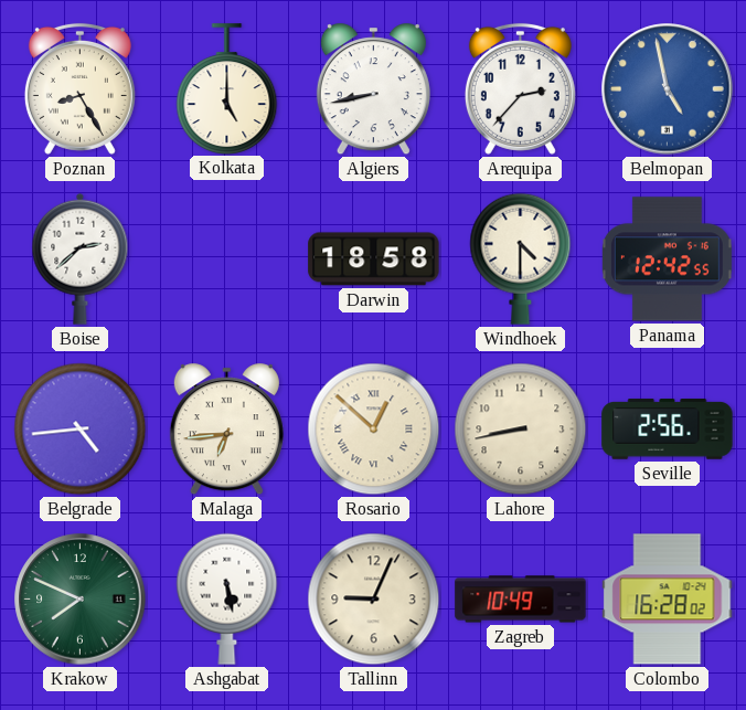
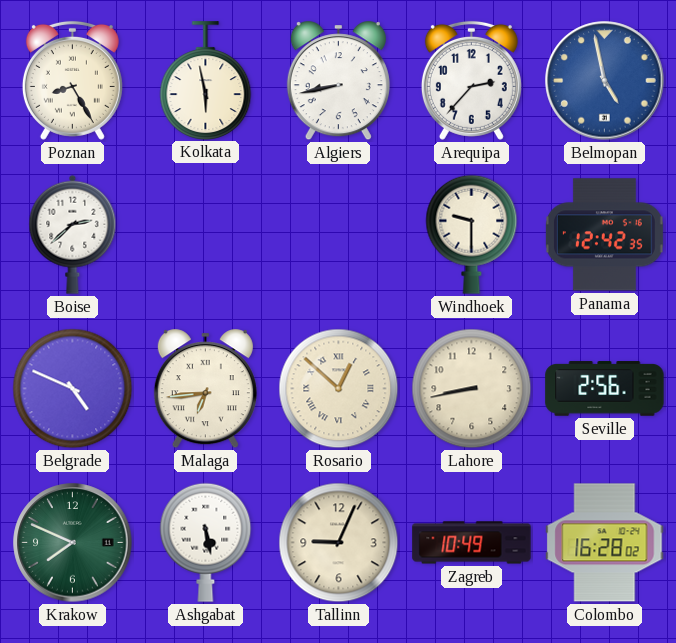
Kolkata: 5:00 -> 5:58
Darwin: 18:58 -> none
Windhoek: 4:30 -> 9:30
Panama: 12:42:55 -> 12:42:35
Belgrade: 4:44 -> 4:49
